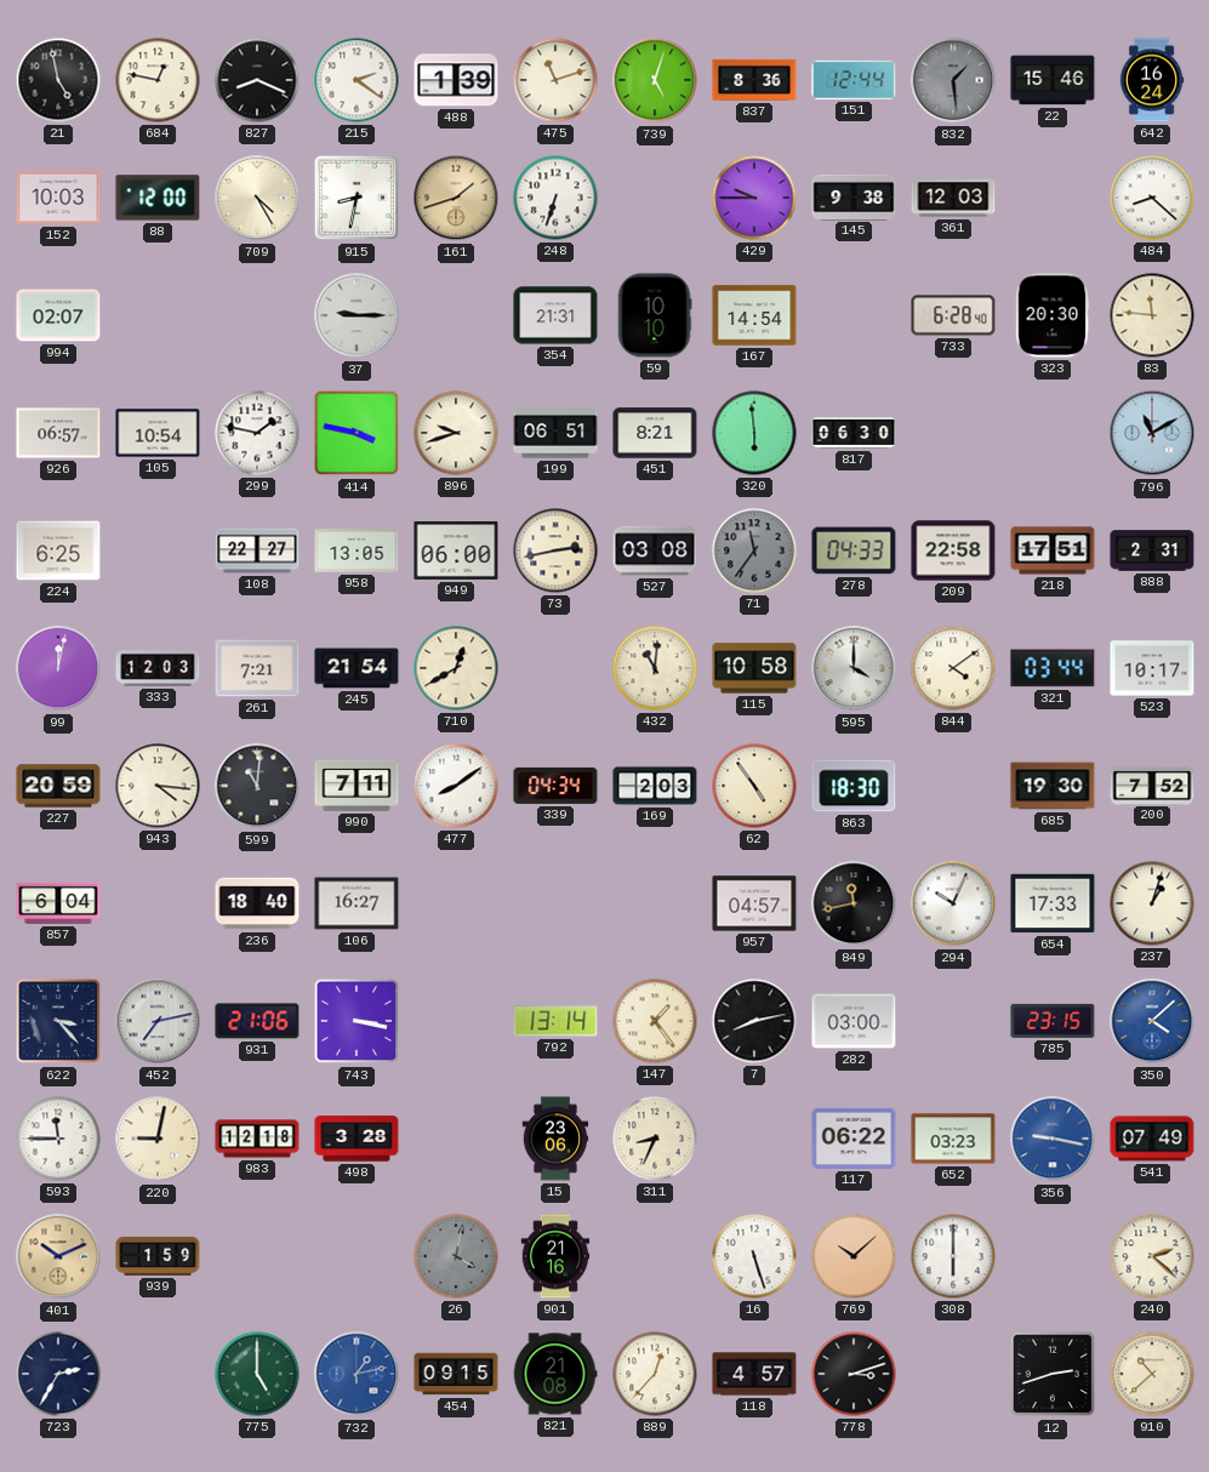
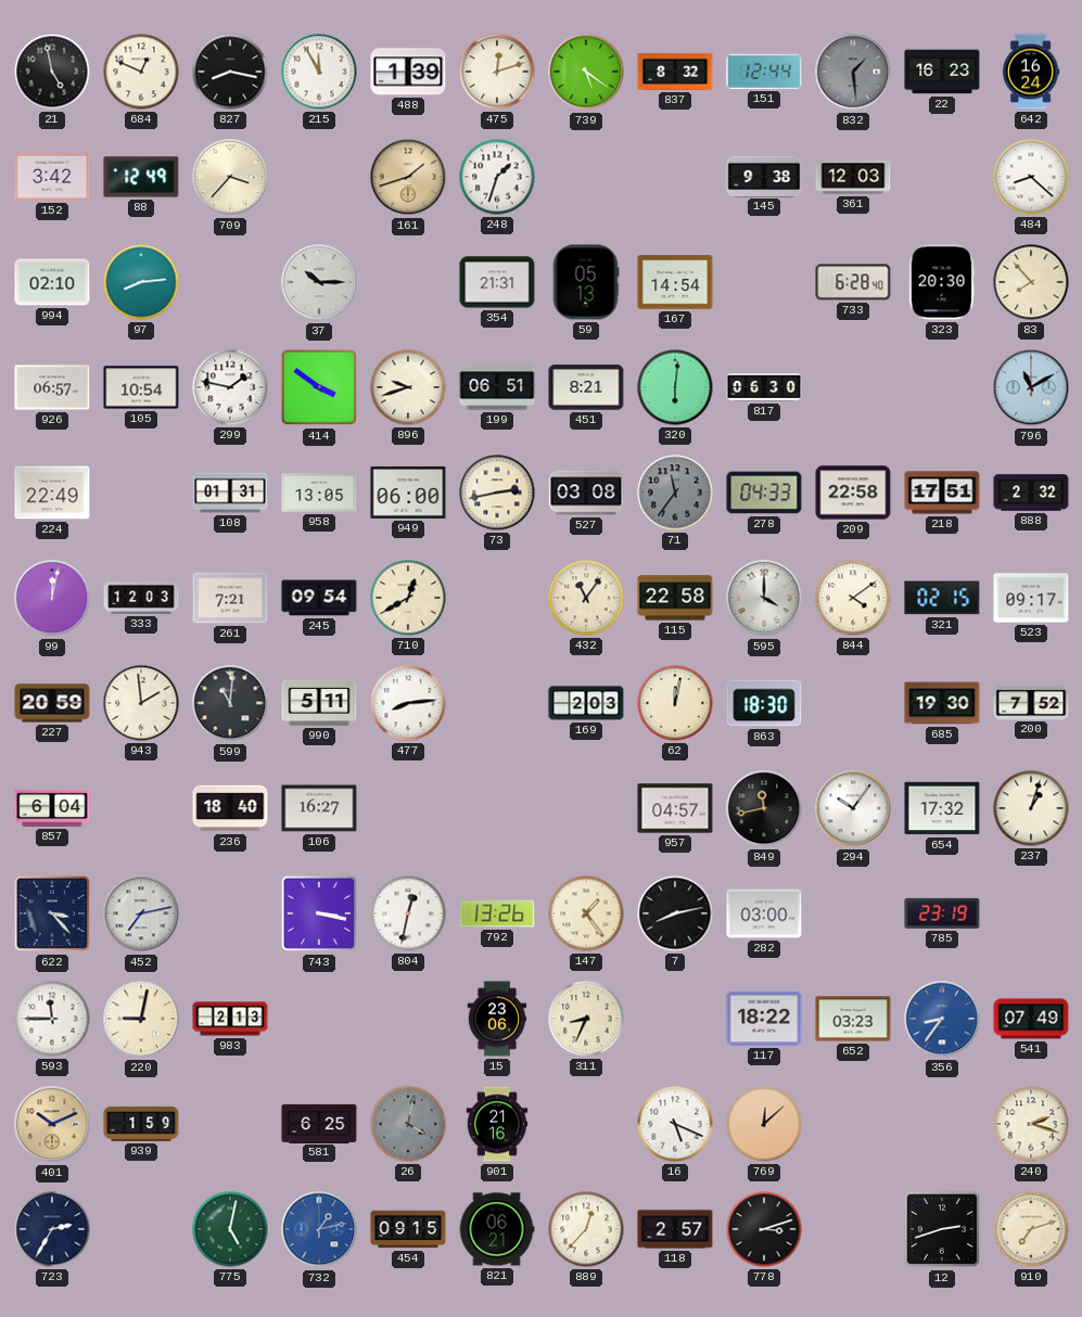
684: 12:47 -> 12:49
827: 8:19 -> 8:17
215: 2:21 -> 11:55
475: 11:12 -> 12:12
739: 5:03 -> 5:21
837: 8:36 -> 8:32
22: 15:46 -> 16:23
152: 10:03 -> 3:42
88: 12:00 -> 12:49
709: 4:25 -> 3:37
915: 8:32 -> none
248: 6:33 -> 1:33
429: 9:45 -> none
994: 02:07 -> 02:10
97: none -> 8:14
37: 9:15 -> 10:15
59: 10:10 -> 05:13
83: 11:46 -> 7:53
414: 3:47 -> 3:51
320: 5:59 -> 6:01
224: 6:25 -> 22:49
108: 22:27 -> 01:31
888: 2:31 -> 2:32
245: 21:54 -> 09:54
432: 11:01 -> 11:06
115: 10:58 -> 22:58
321: 03:44 -> 02:15
523: 10:17 -> 09:17
943: 4:16 -> 1:59
990: 7:11 -> 5:11
477: 8:09 -> 8:14
339: 04:34 -> none
62: 4:54 -> 12:02
294: 10:04 -> 10:06
654: 17:33 -> 17:32
931: 21:06 -> none
804: none -> 12:32
792: 13:14 -> 13:26
785: 23:15 -> 23:19
350: 4:08 -> none
983: 12:18 -> 2:13
498: 3:28 -> none
117: 06:22 -> 18:22
356: 9:17 -> 8:36
581: none -> 6:25
16: 5:27 -> 5:19
769: 10:08 -> 12:08
308: 6:00 -> none
240: 2:22 -> 2:18
775: 5:00 -> 5:02
821: 21:08 -> 06:21
118: 4:57 -> 2:57
910: 10:38 -> 7:12
